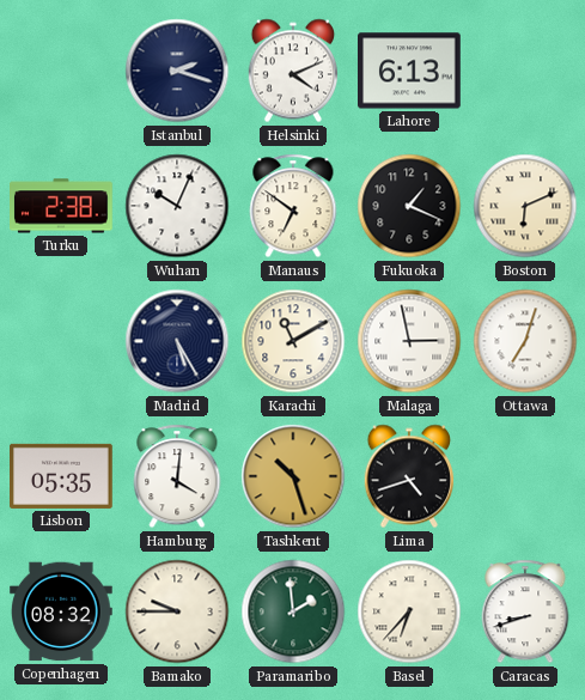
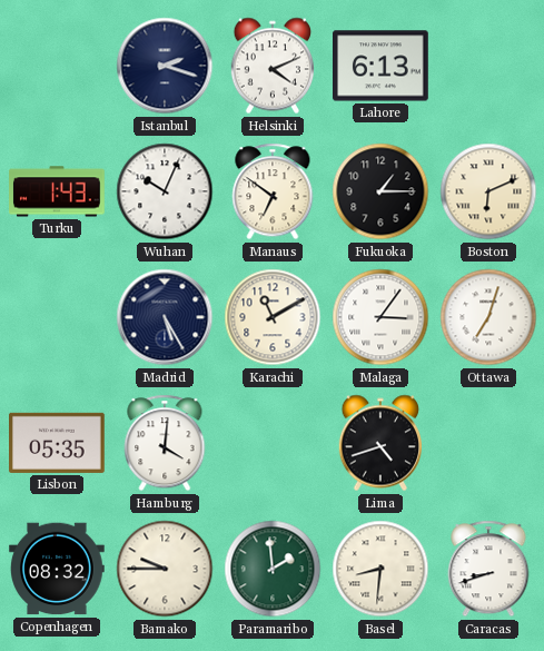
Turku: 2:38 -> 1:43
Fukuoka: 1:19 -> 1:15
Malaga: 2:58 -> 3:06
Tashkent: 10:27 -> none
Basel: 6:37 -> 8:31
